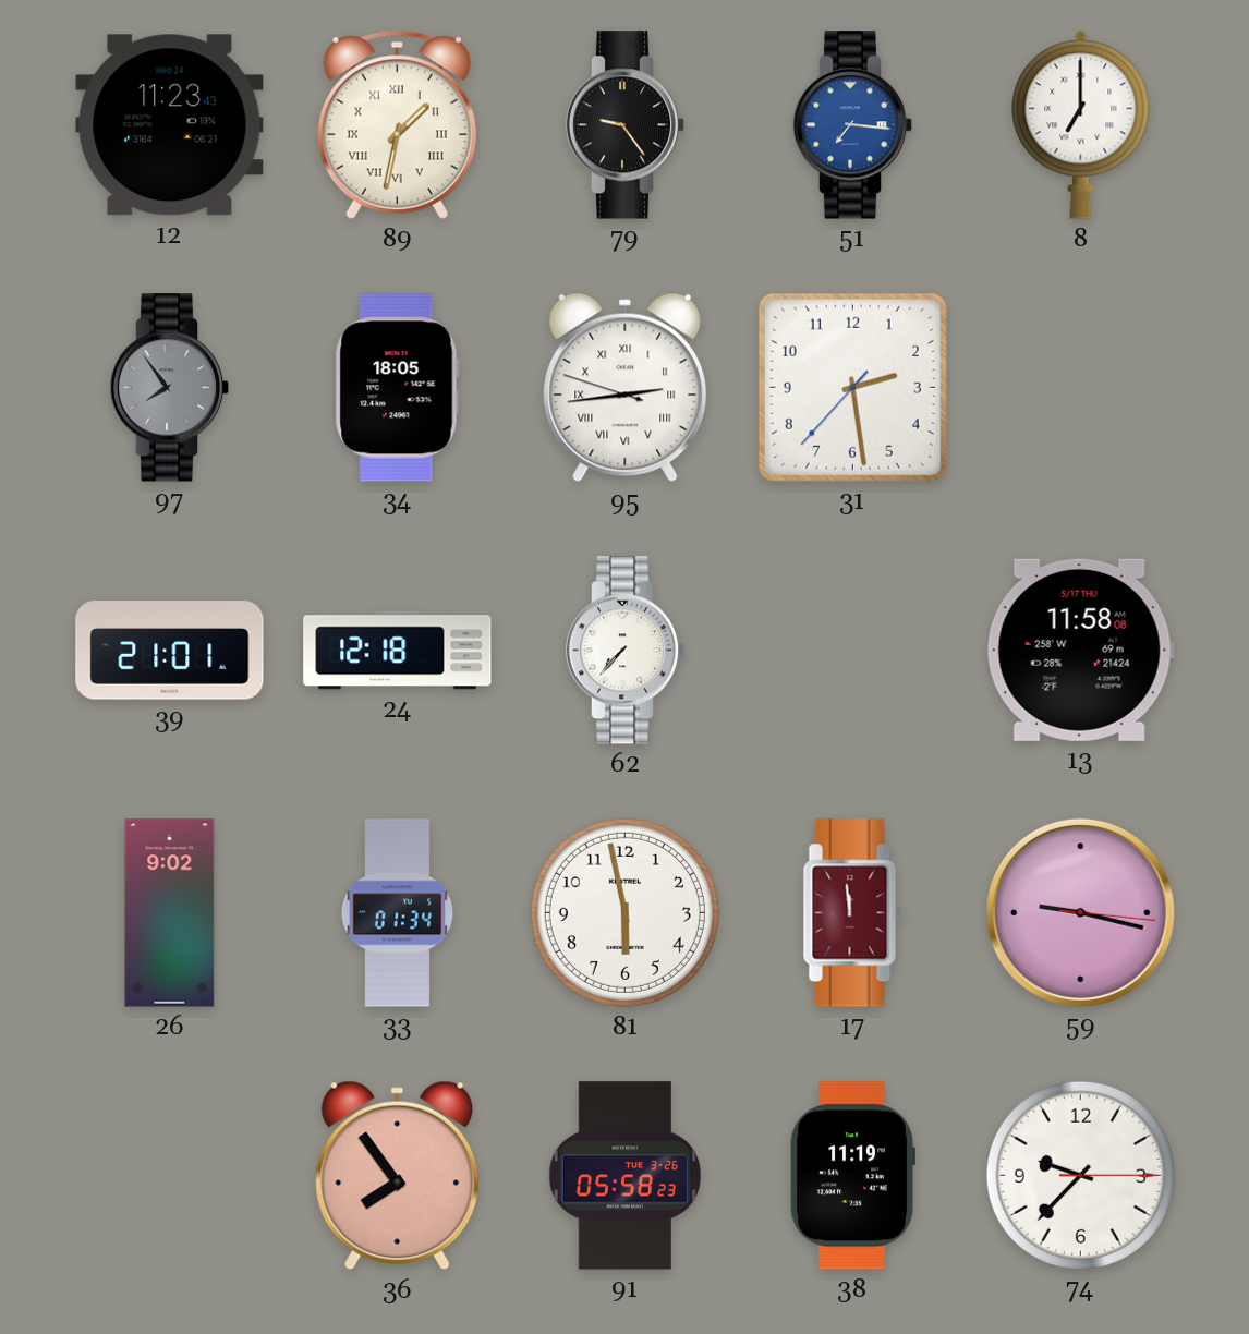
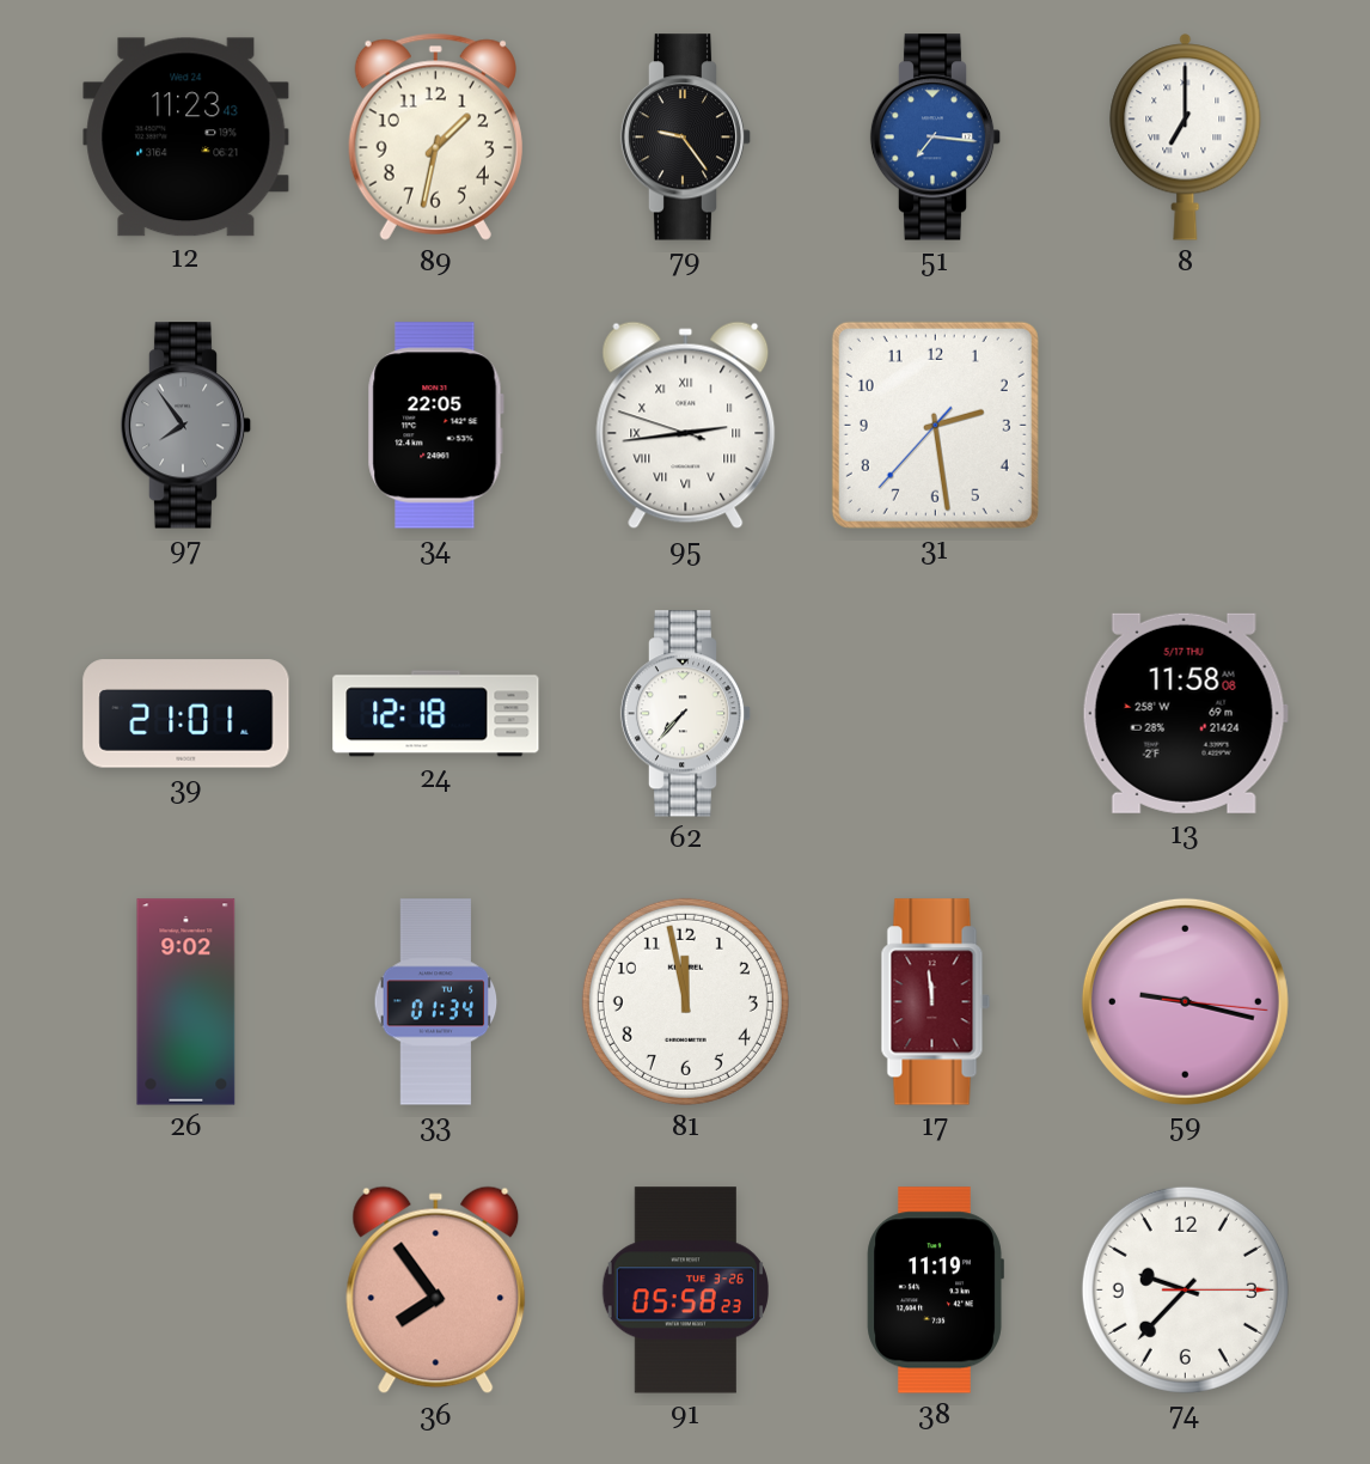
89 numerals: Roman -> Arabic
34: 18:05 -> 22:05
81: 5:58 -> 11:58
